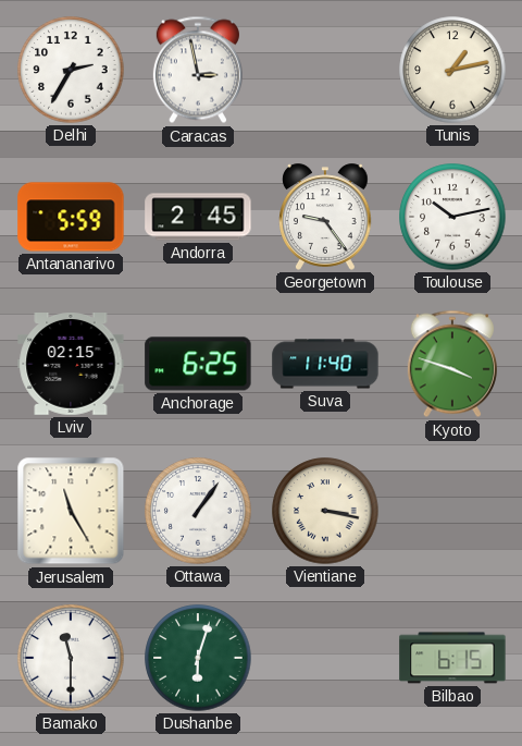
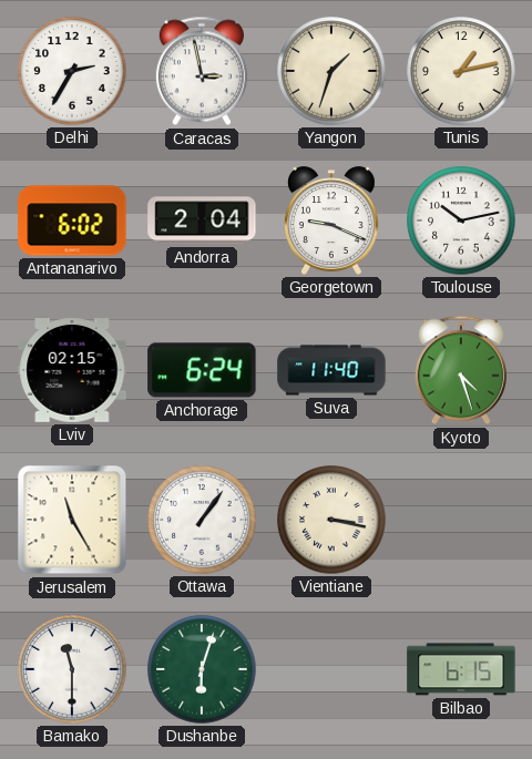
Yangon: none -> 1:33
Antananarivo: 5:59 -> 6:02
Andorra: 2:45 -> 2:04
Georgetown: 9:24 -> 9:19
Anchorage: 6:25 -> 6:24
Kyoto: 3:48 -> 4:27
